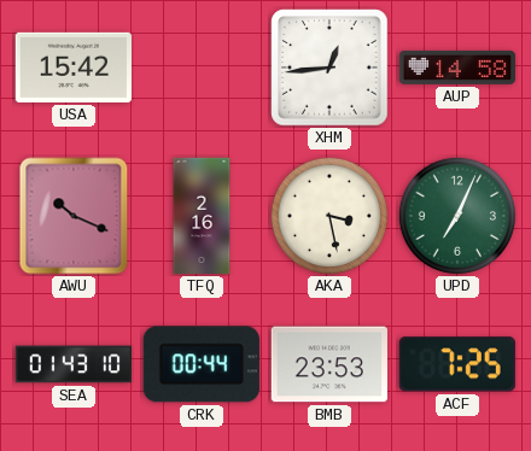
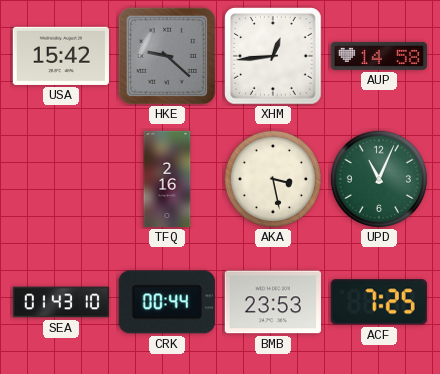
HKE: none -> 9:22
AWU: 10:19 -> none
UPD: 7:04 -> 11:04
